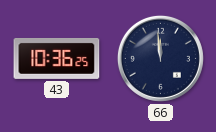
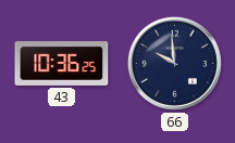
66: 11:59 -> 9:59
